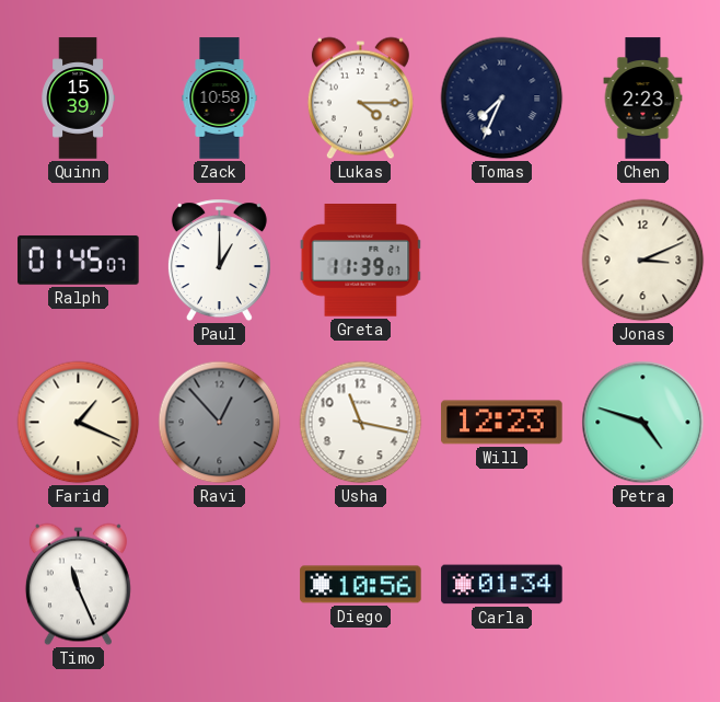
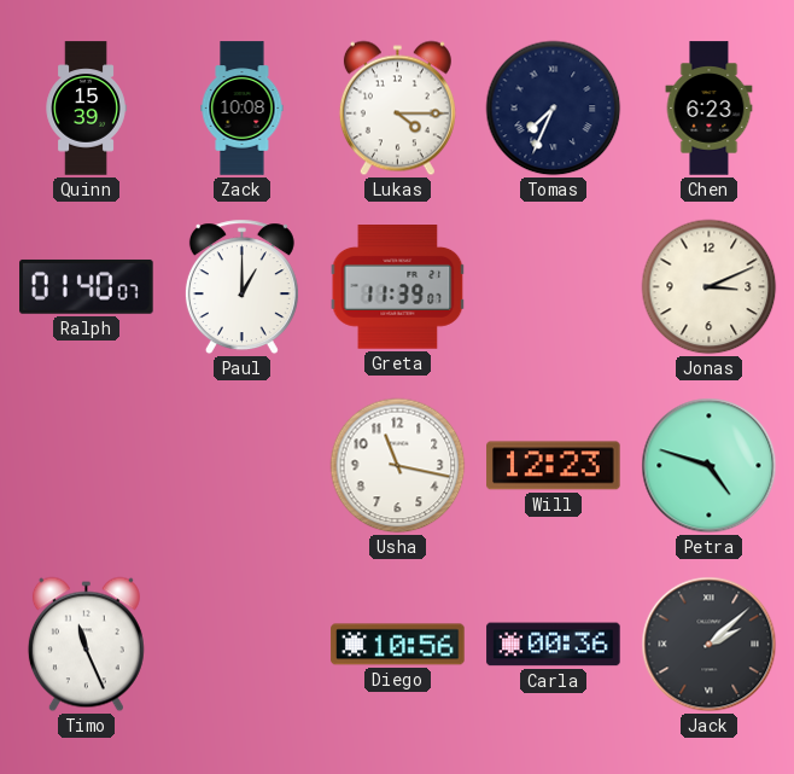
Zack: 10:58 -> 10:08
Chen: 2:23 -> 6:23
Ralph: 01:45 -> 01:40
Farid: 1:19 -> none
Ravi: 12:53 -> none
Carla: 01:34 -> 00:36
Jack: none -> 2:08
